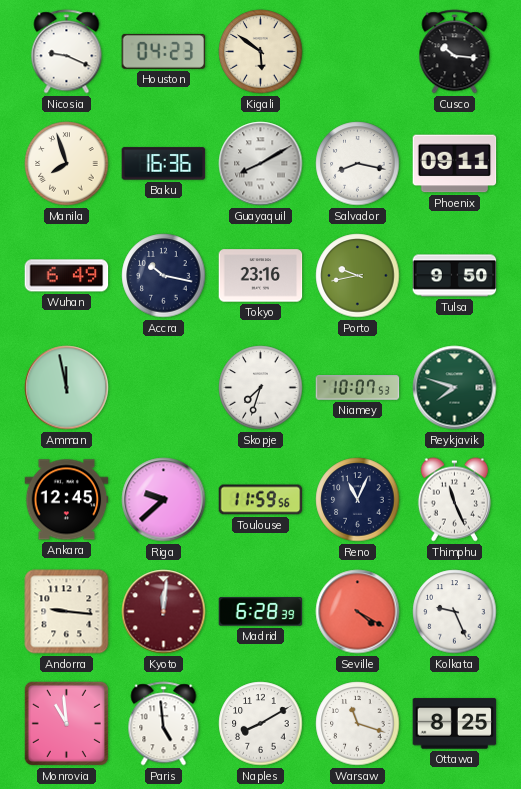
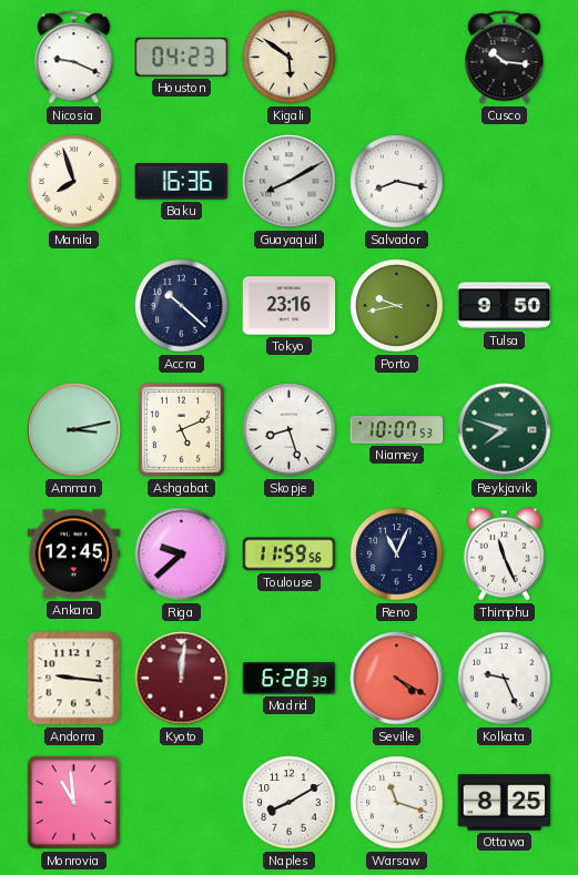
Phoenix: 09:11 -> none
Wuhan: 6:49 -> none
Accra: 10:17 -> 10:22
Amman: 11:58 -> 3:13
Ashgabat: none -> 5:11
Skopje: 7:33 -> 8:27
Paris: 4:59 -> none
